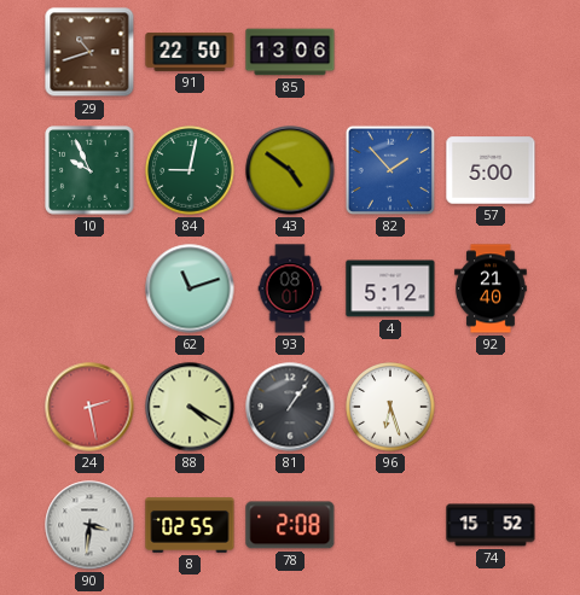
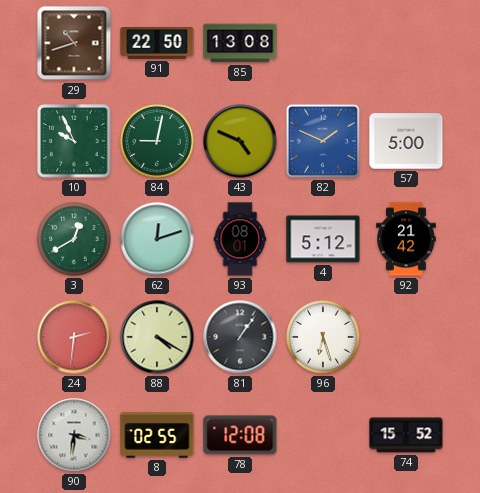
85: 13:06 -> 13:08
43: 4:51 -> 4:49
82: 1:53 -> 1:49
3: none -> 12:40
62: 11:12 -> 12:12
92: 21:40 -> 21:42
24: 2:28 -> 2:31
78: 2:08 -> 12:08
